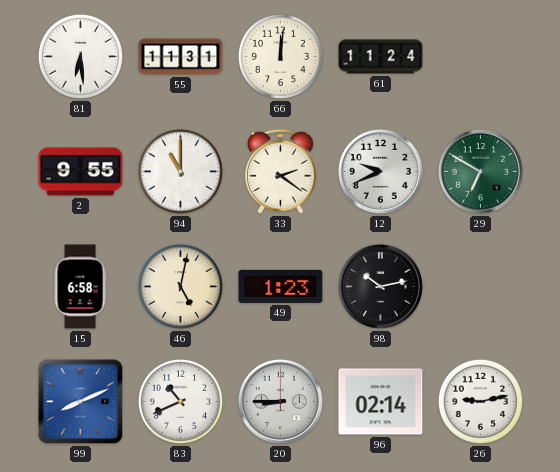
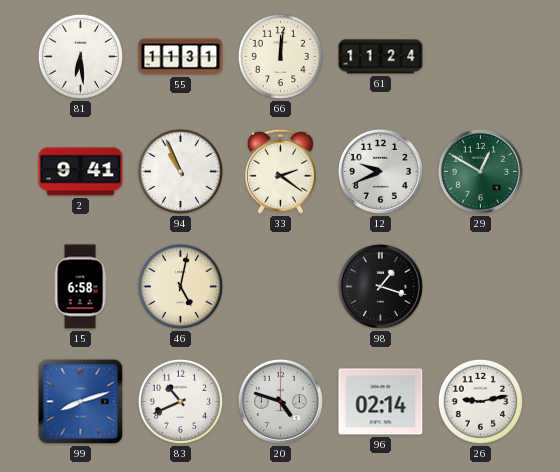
2: 9:55 -> 9:41
94: 11:00 -> 10:56
29: 6:50 -> 12:50
49: 1:23 -> none
98: 10:13 -> 1:18
99: 8:11 -> 8:12
20: 8:45 -> 4:48
